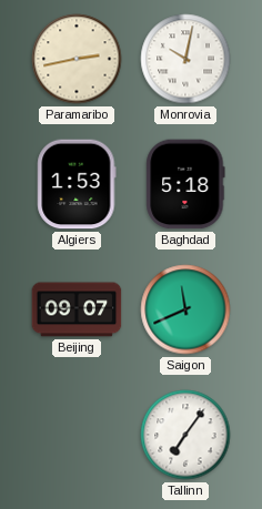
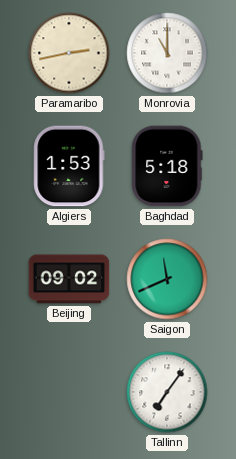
Monrovia: 10:02 -> 11:00
Beijing: 09:07 -> 09:02
